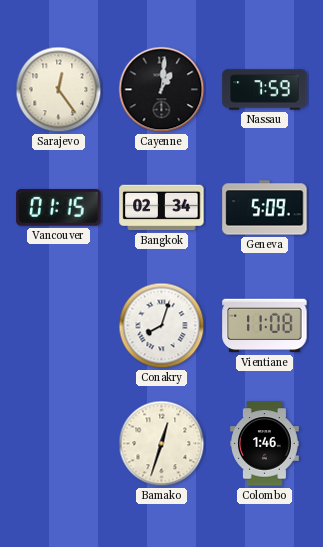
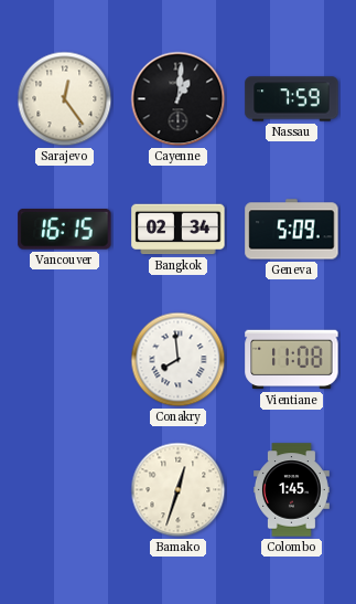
Vancouver: 01:15 -> 16:15
Conakry: 8:03 -> 7:59
Colombo: 1:46 -> 1:45
